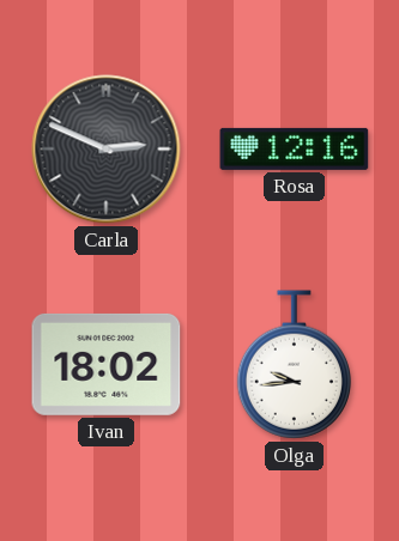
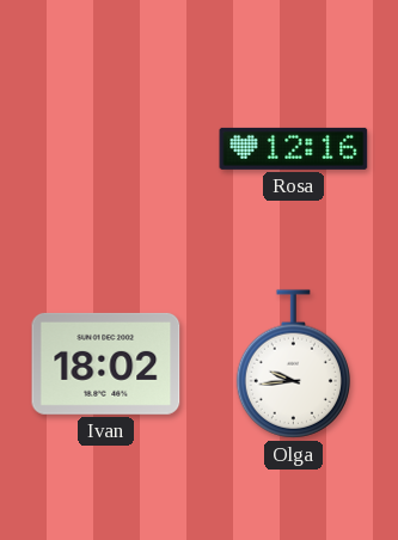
Carla: 2:49 -> none
